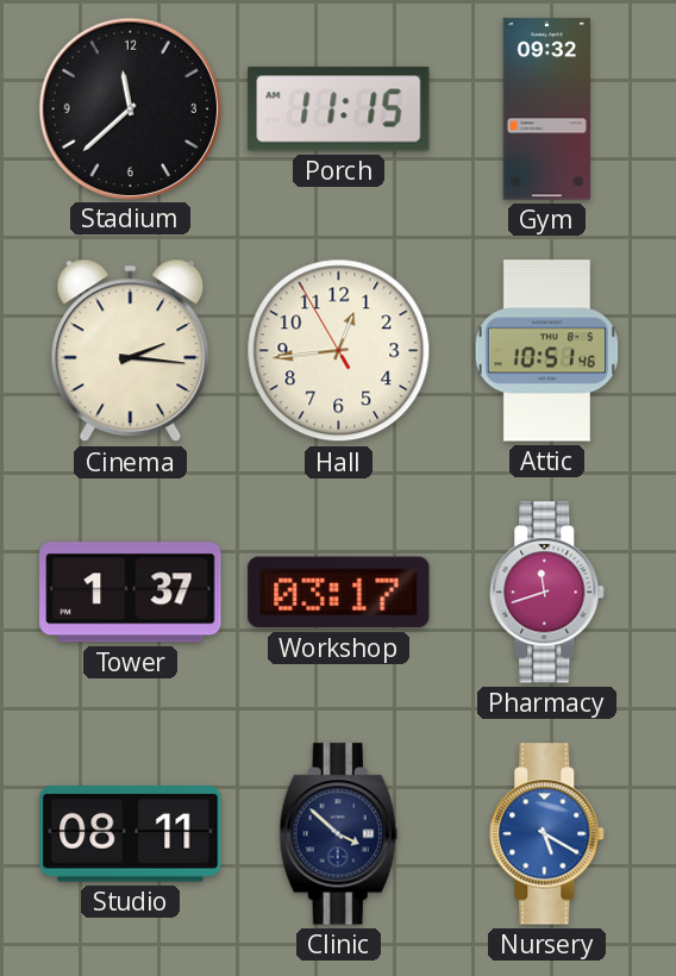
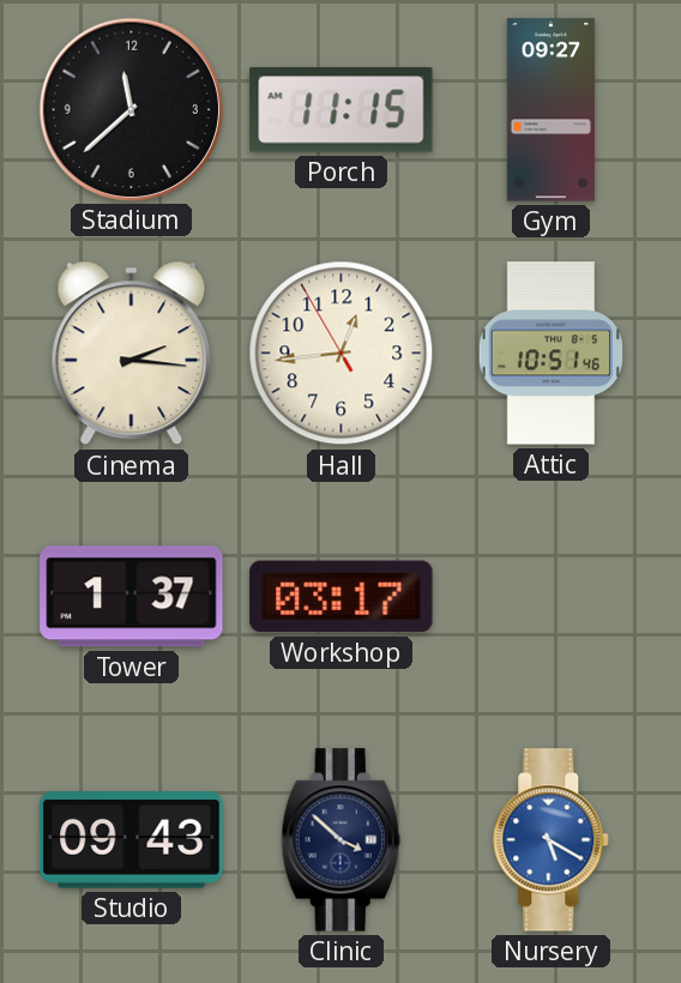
Gym: 09:32 -> 09:27
Pharmacy: 11:42 -> none
Studio: 08:11 -> 09:43
